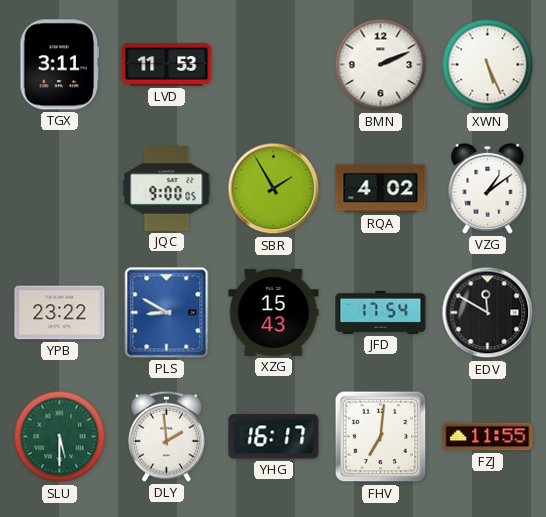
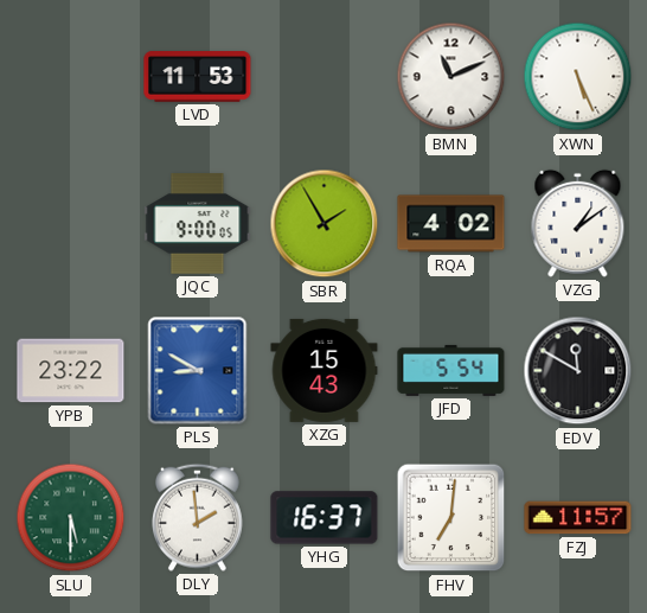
TGX: 3:11 -> none
BMN: 2:11 -> 11:11
JFD: 17:54 -> 5:54
YHG: 16:17 -> 16:37
FZJ: 11:55 -> 11:57
